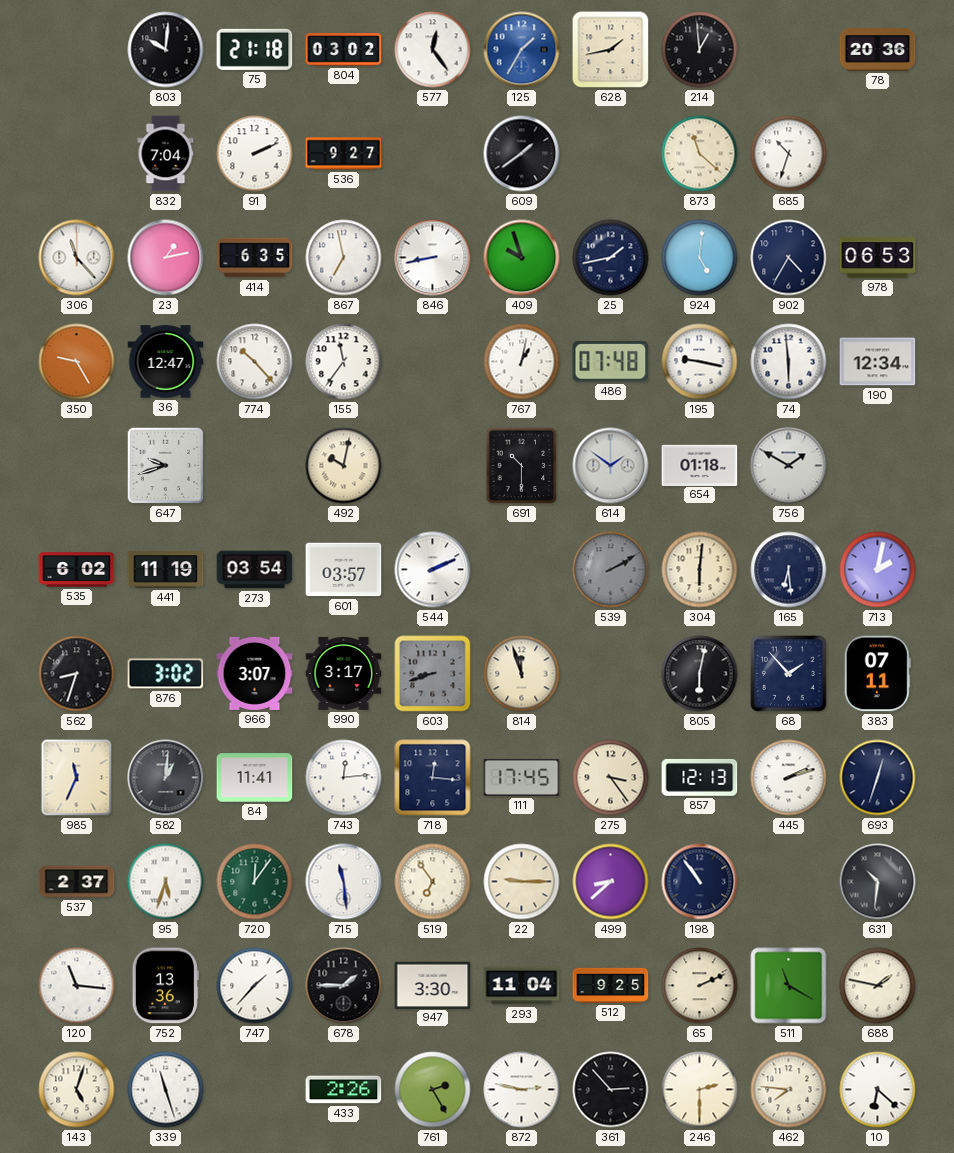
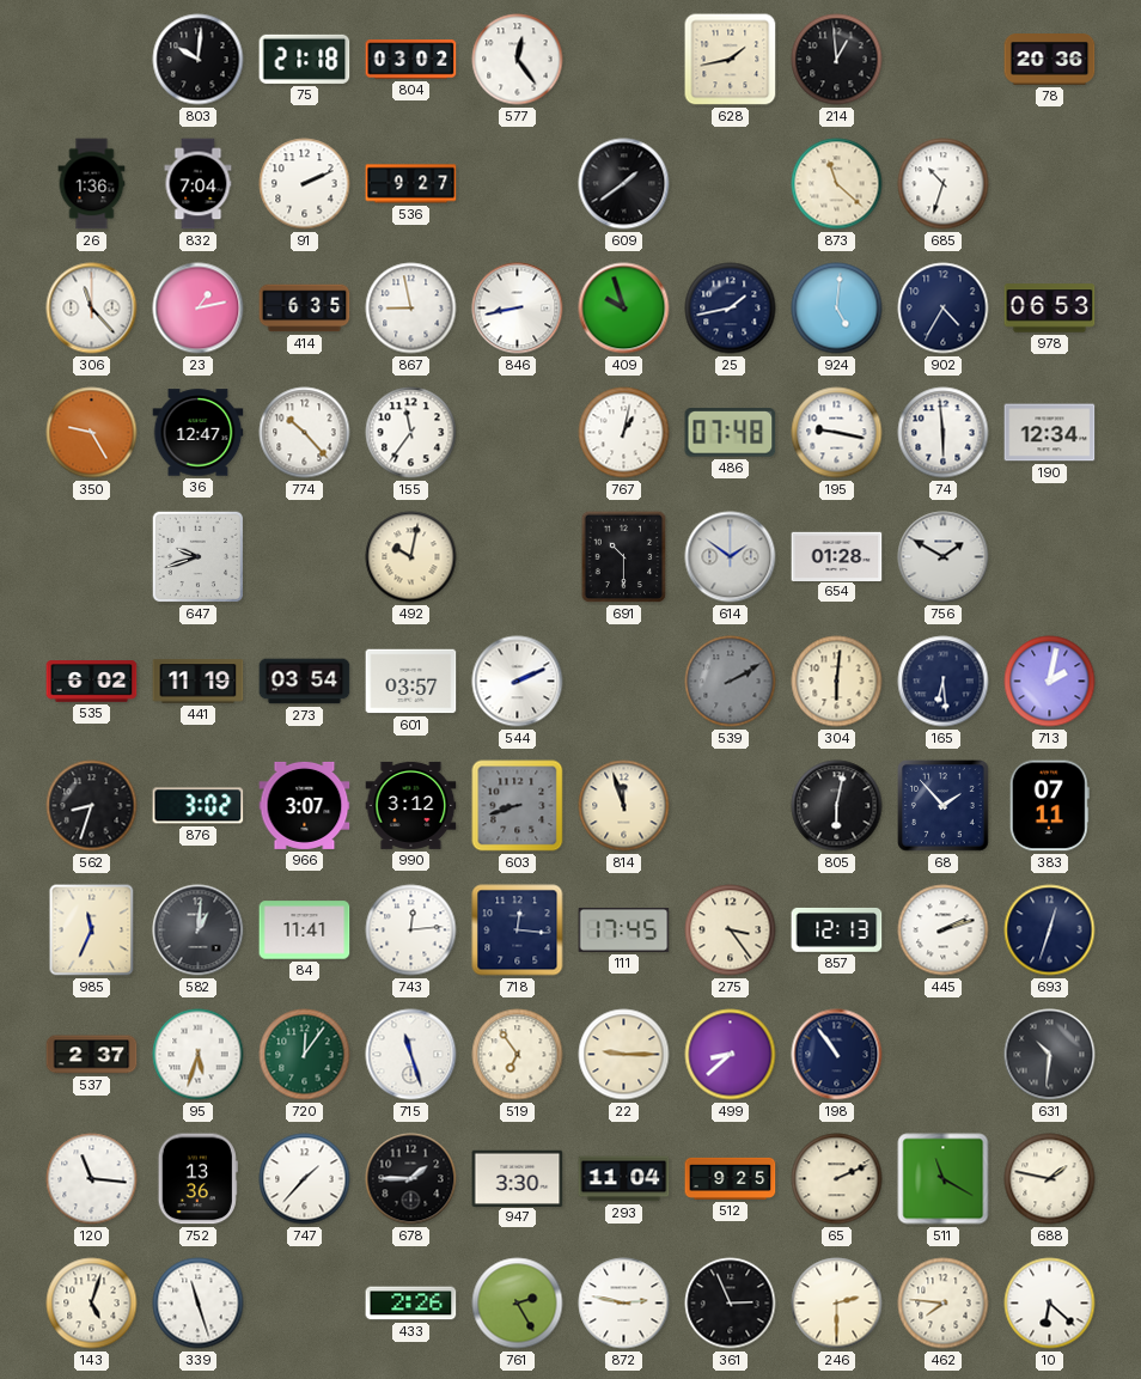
125: 1:35 -> none
26: none -> 1:36
867: 6:58 -> 8:58
654: 01:18 -> 01:28
990: 3:17 -> 3:12
715: 11:29 -> 11:27
361: 2:53 -> 2:56
